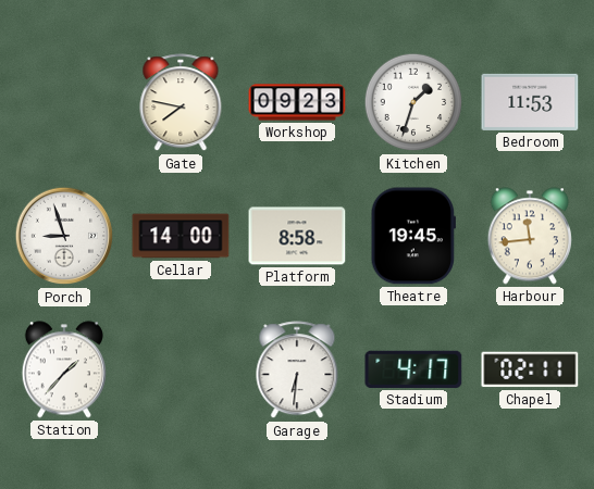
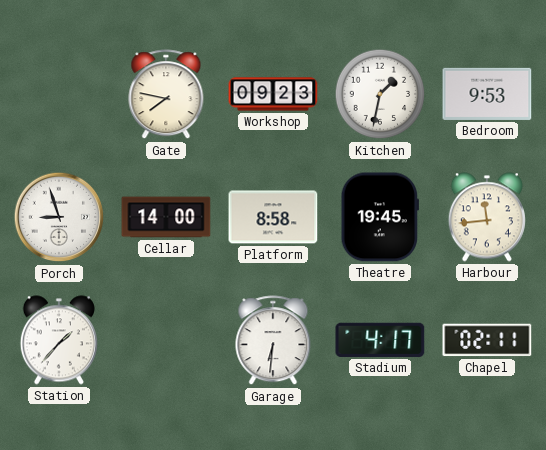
Kitchen: 1:33 -> 1:32
Bedroom: 11:53 -> 9:53
